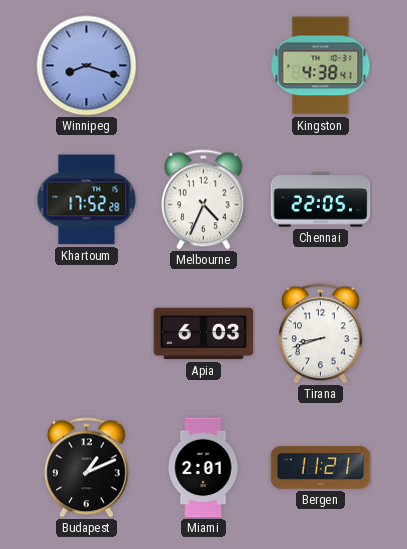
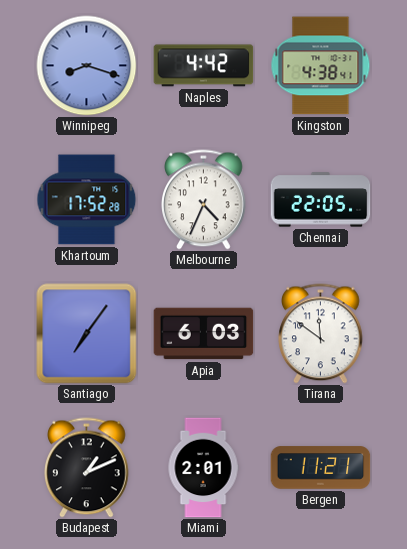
Naples: none -> 4:42
Santiago: none -> 7:06
Tirana: 8:42 -> 11:51
